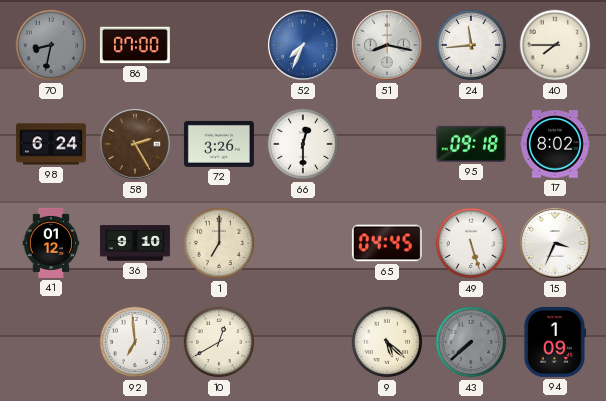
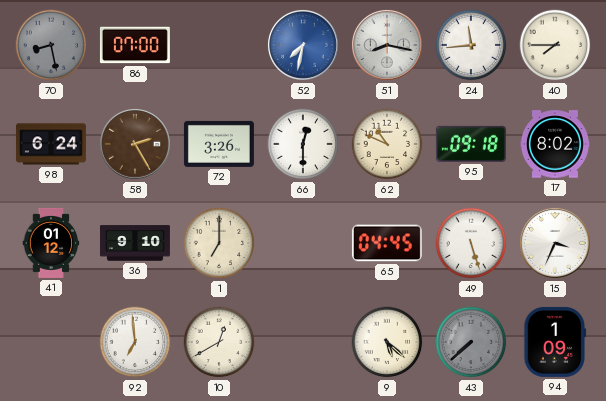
70: 8:32 -> 8:28
52: 7:34 -> 7:32
62: none -> 10:49
